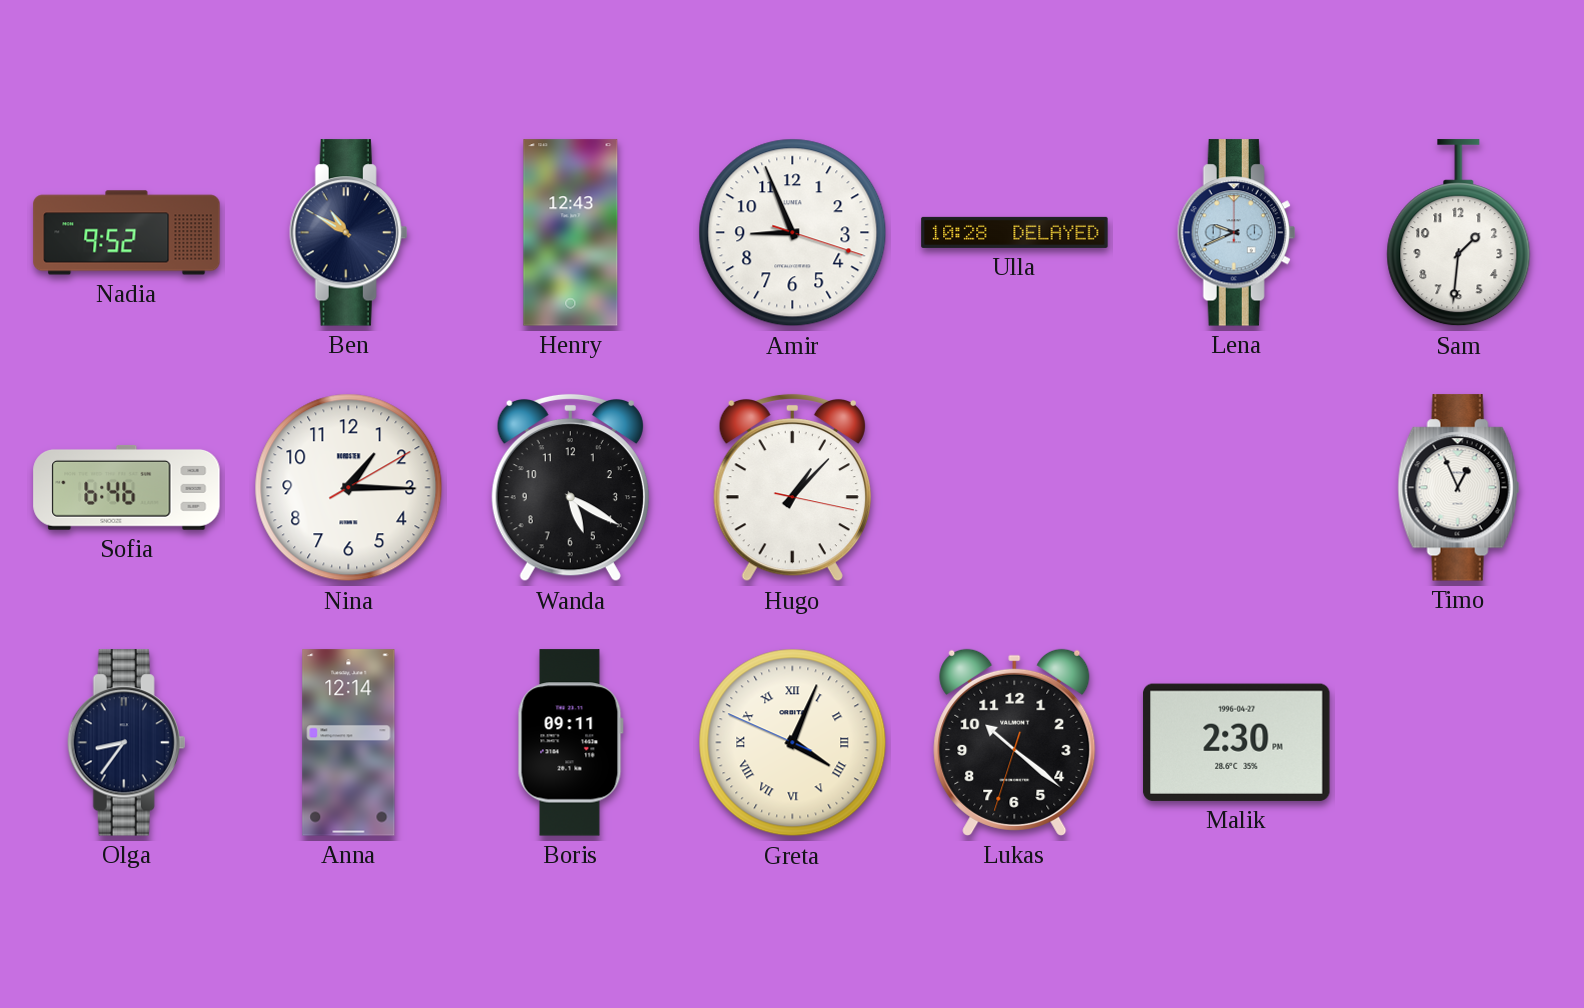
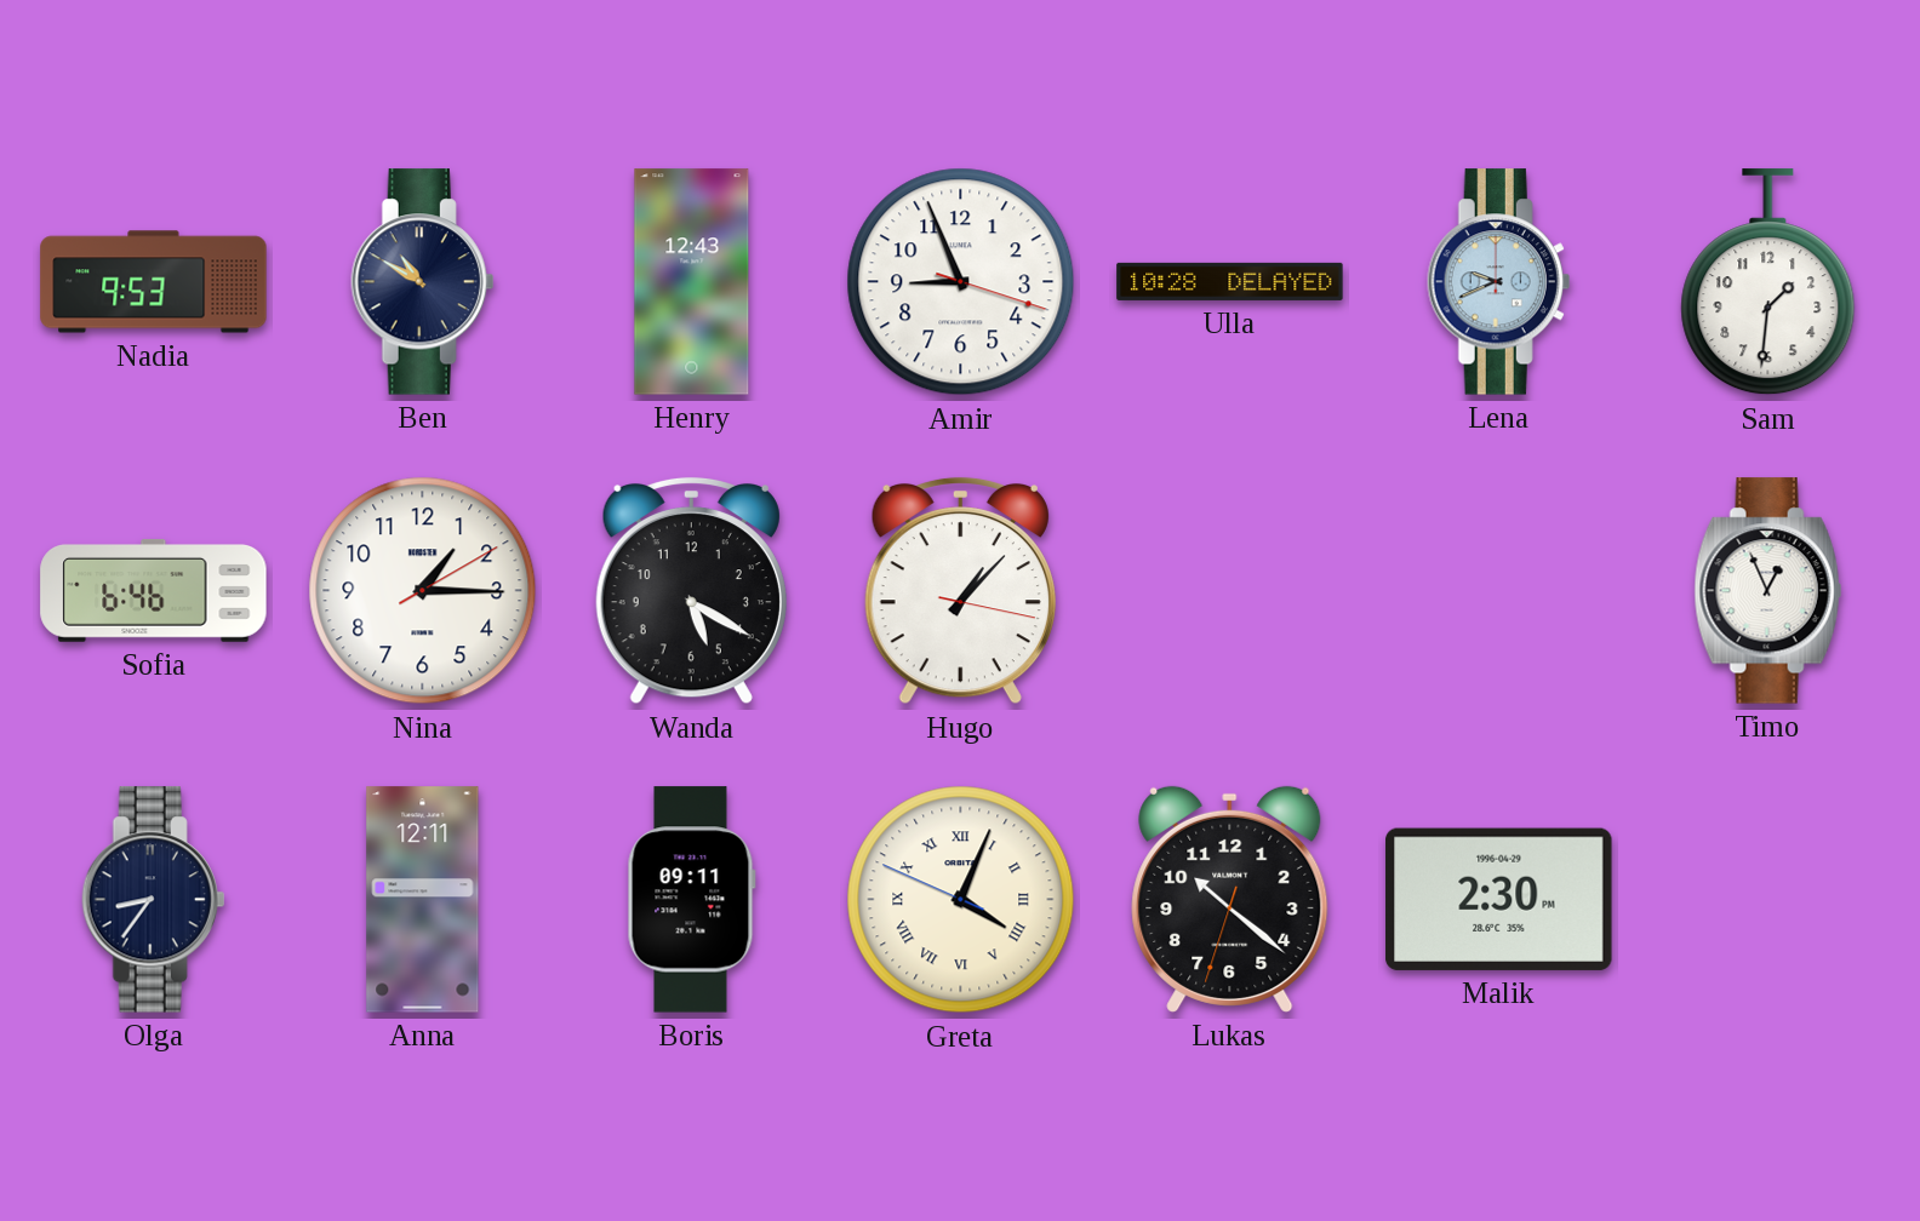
Nadia: 9:52 -> 9:53
Anna: 12:14 -> 12:11
Malik date: 1996-04-27 -> 1996-04-29
